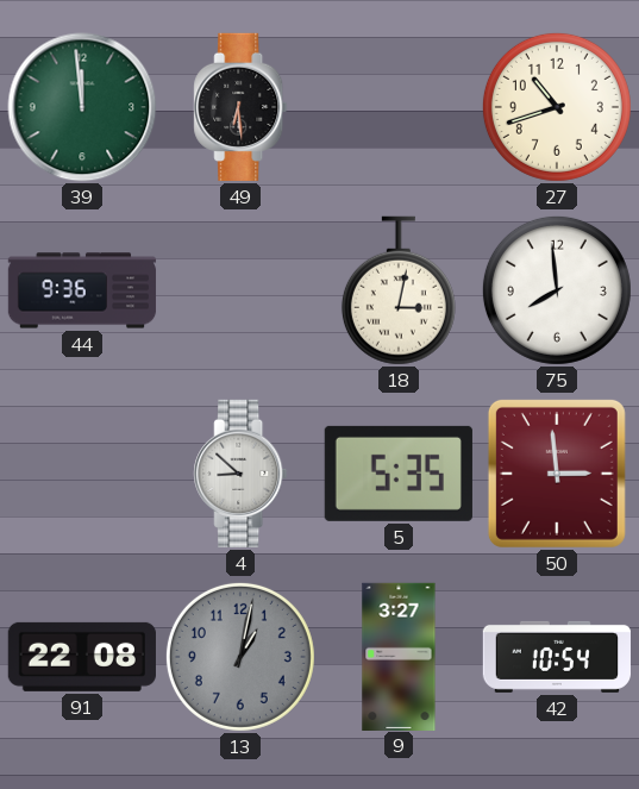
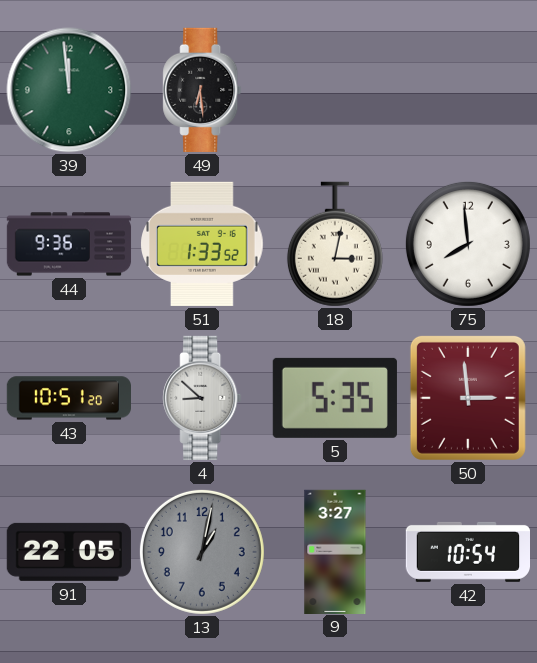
27: 10:42 -> none
51: none -> 1:33
43: none -> 10:51
91: 22:08 -> 22:05
